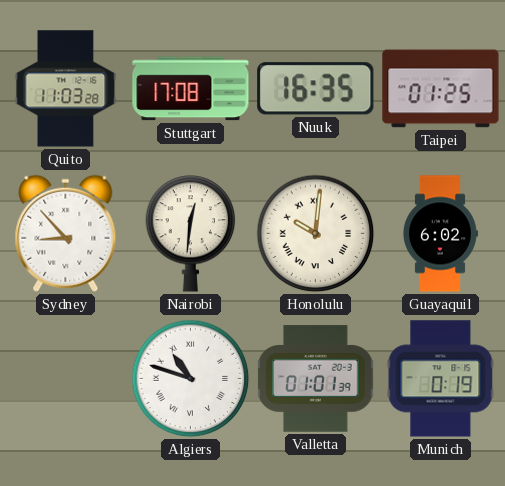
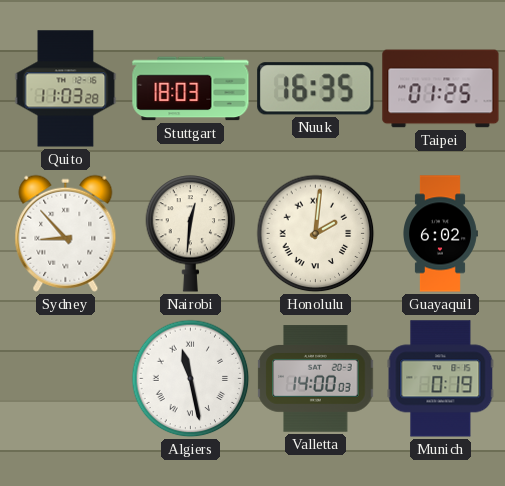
Stuttgart: 17:08 -> 18:03
Honolulu: 10:01 -> 2:01
Algiers: 10:48 -> 11:28
Valletta: 01:01 -> 14:00
